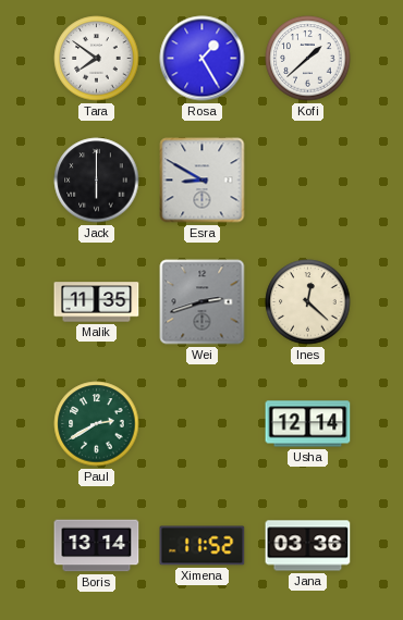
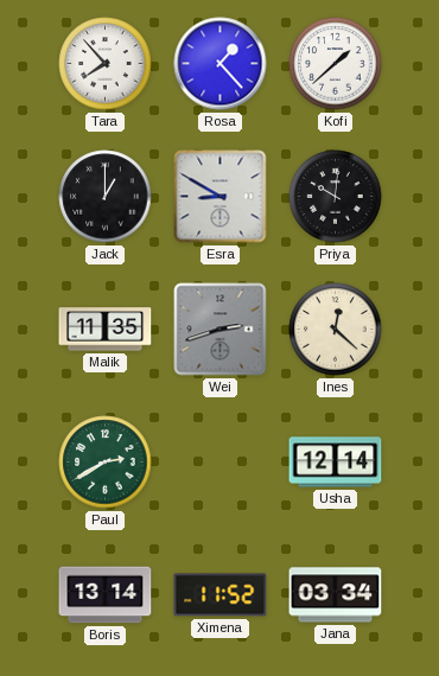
Tara: 7:51 -> 7:53
Rosa: 1:25 -> 1:23
Jack: 6:00 -> 1:00
Priya: none -> 10:01
Jana: 03:36 -> 03:34
